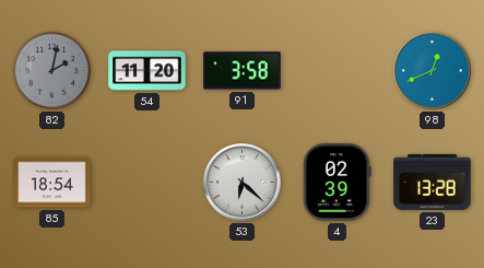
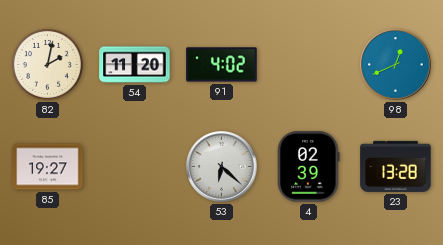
82 dial: grey -> cream
91: 3:58 -> 4:02
85: 18:54 -> 19:27
